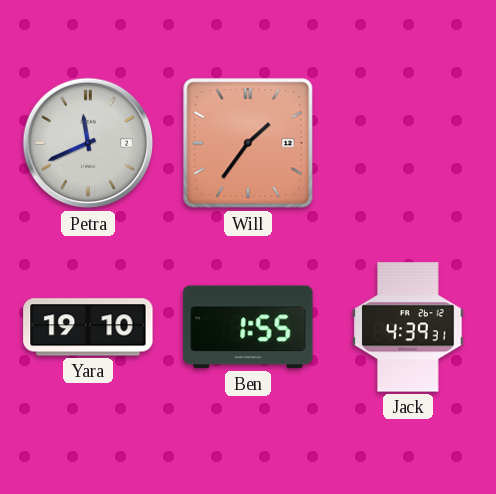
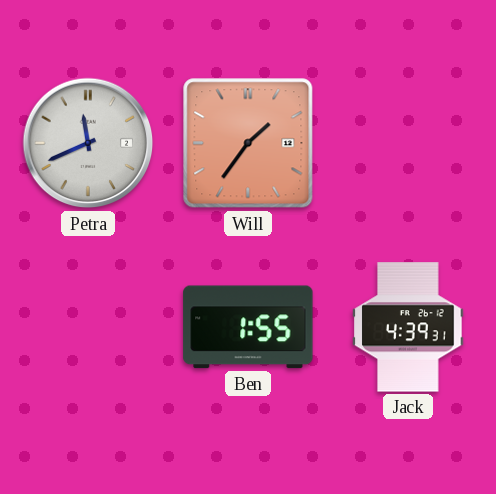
Yara: 19:10 -> none
